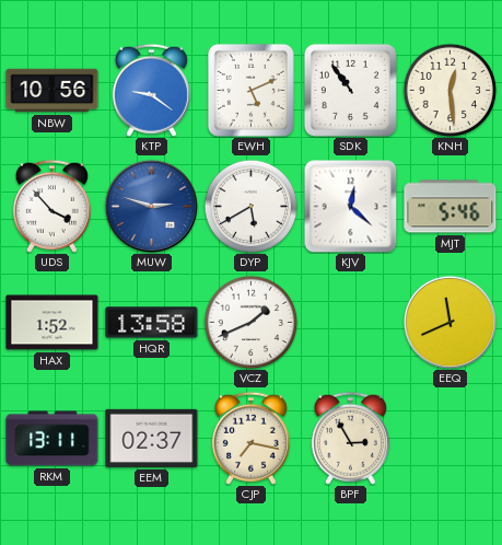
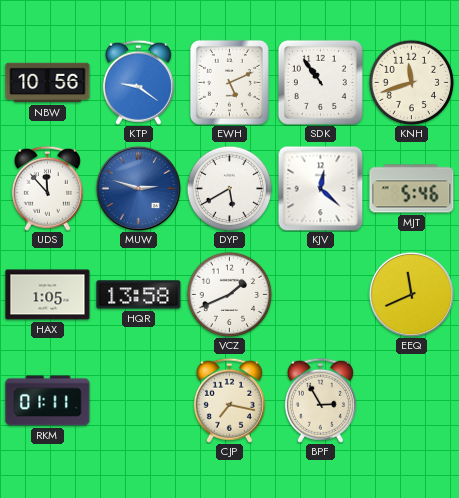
KNH: 12:29 -> 11:42
UDS: 3:53 -> 11:53
HAX: 1:52 -> 1:05
RKM: 13:11 -> 01:11
EEM: 02:37 -> none
